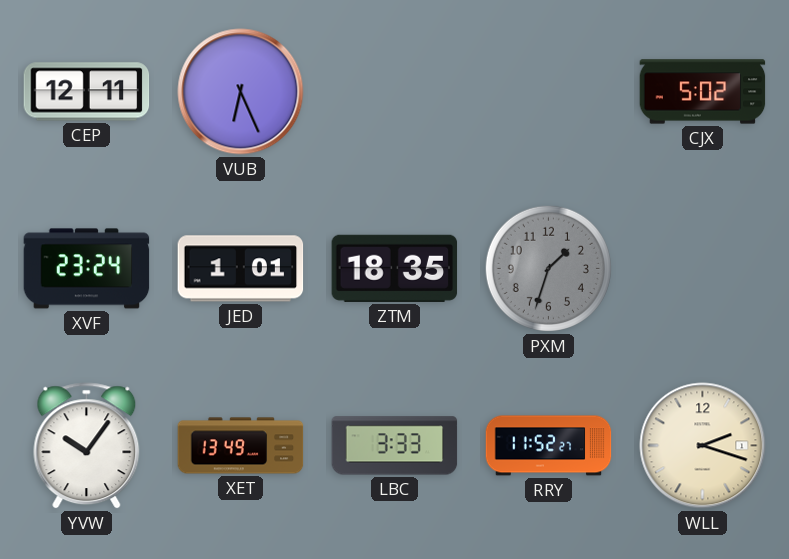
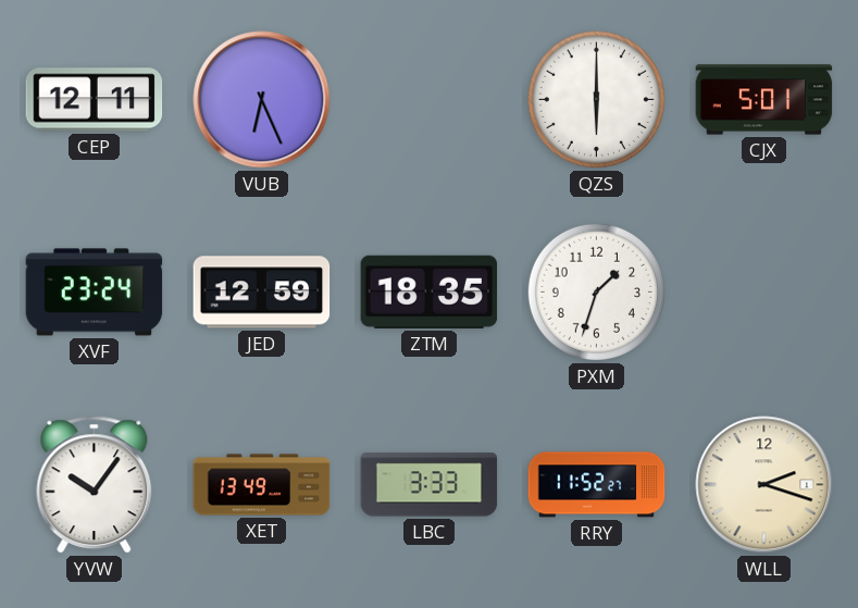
QZS: none -> 6:00
CJX: 5:02 -> 5:01
JED: 1:01 -> 12:59
PXM dial: grey -> white
